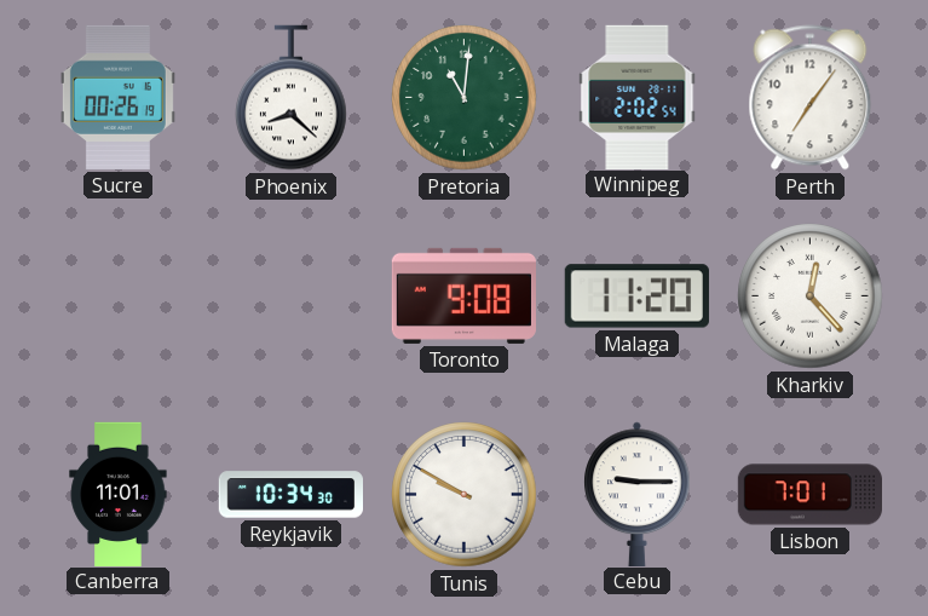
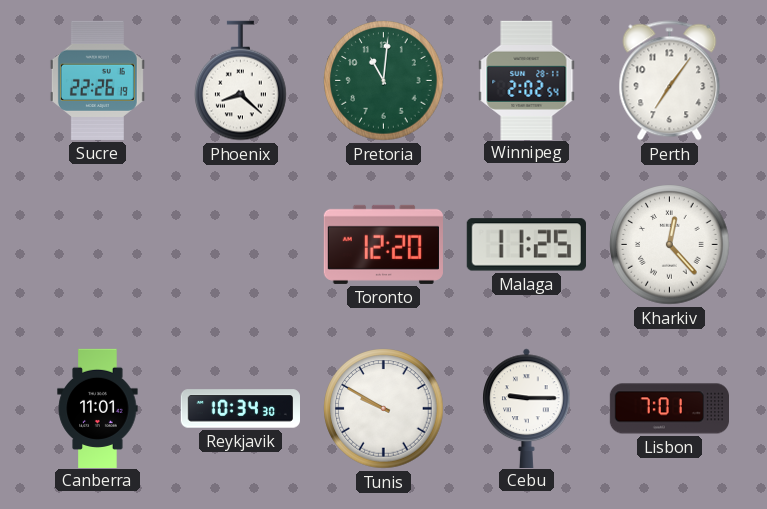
Sucre: 00:26 -> 22:26
Toronto: 9:08 -> 12:20
Malaga: 11:20 -> 11:25
